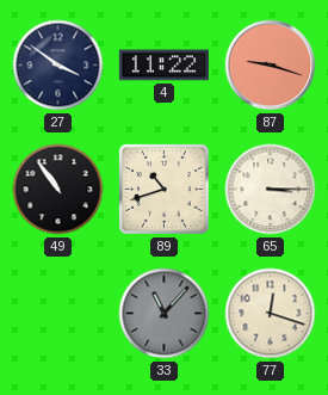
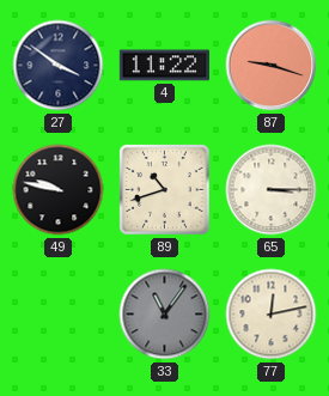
49: 10:54 -> 9:47
33: 11:07 -> 11:06
77: 12:18 -> 12:13
